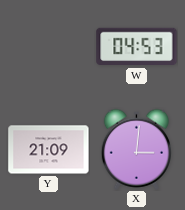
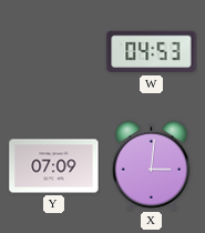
Y: 21:09 -> 07:09
